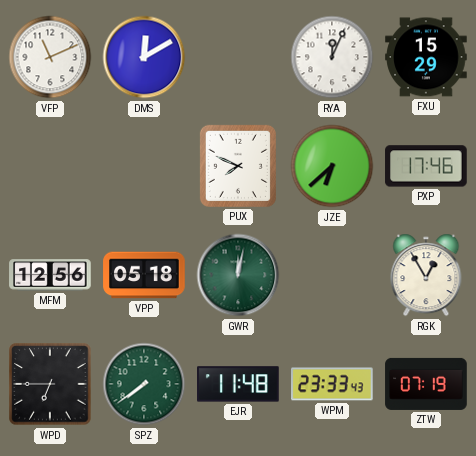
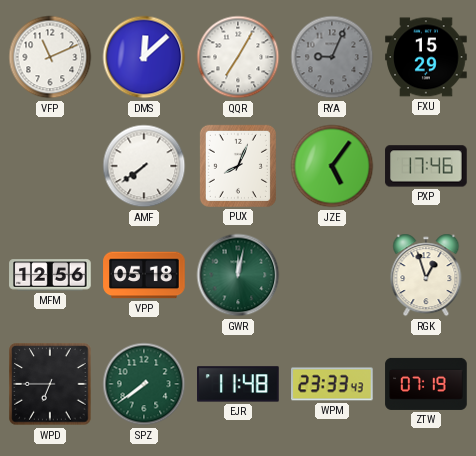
DMS: 12:10 -> 12:08
QQR: none -> 7:05
RYA: 12:04 -> 9:04
RYA dial: white -> grey
AMF: none -> 7:39
PUX: 7:49 -> 8:04
JZE: 6:38 -> 5:06
RGK: 12:55 -> 12:57
